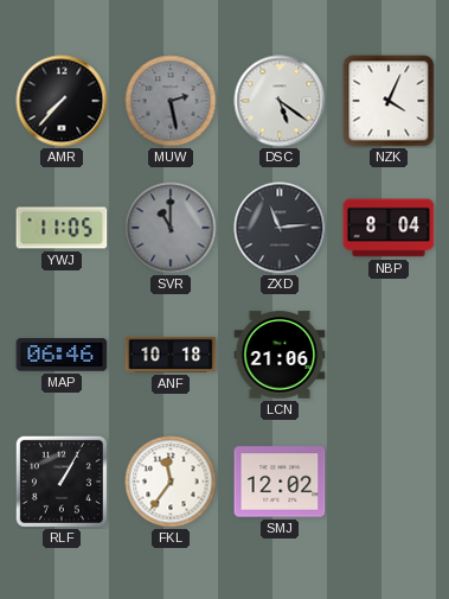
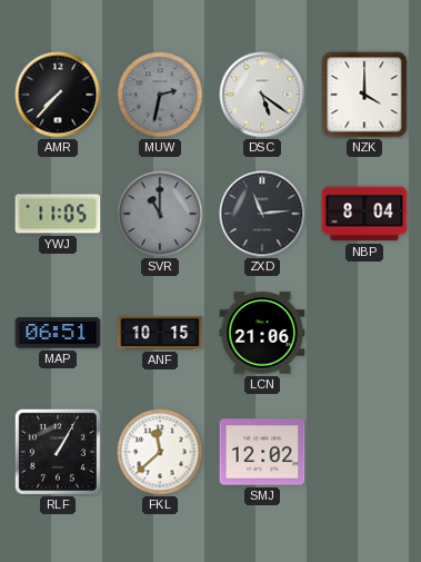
MUW: 2:28 -> 2:32
NZK: 4:04 -> 4:00
MAP: 06:46 -> 06:51
ANF: 10:18 -> 10:15
FKL: 11:36 -> 11:38
